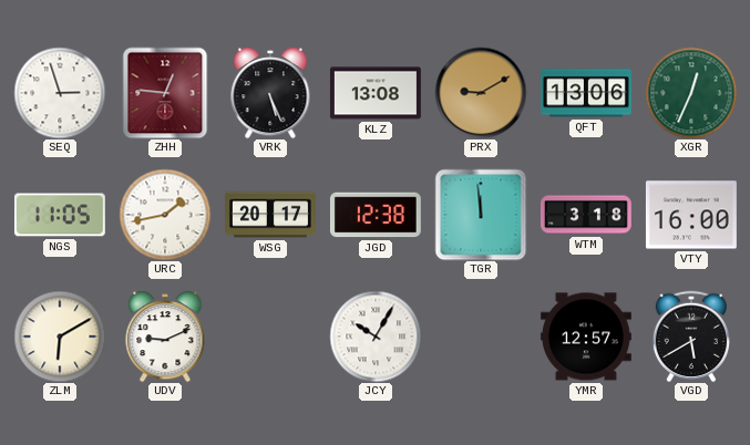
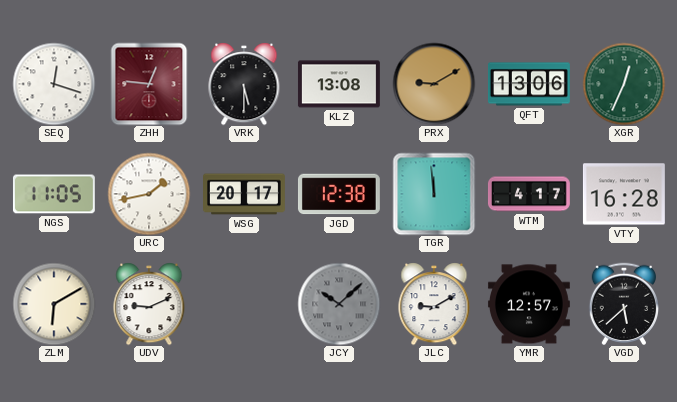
SEQ: 2:57 -> 12:18
VRK: 5:26 -> 5:30
WTM: 3:18 -> 4:17
VTY: 16:00 -> 16:28
JCY: 10:05 -> 10:08
JCY dial: white -> grey
JLC: none -> 9:10
VGD: 5:40 -> 5:38
